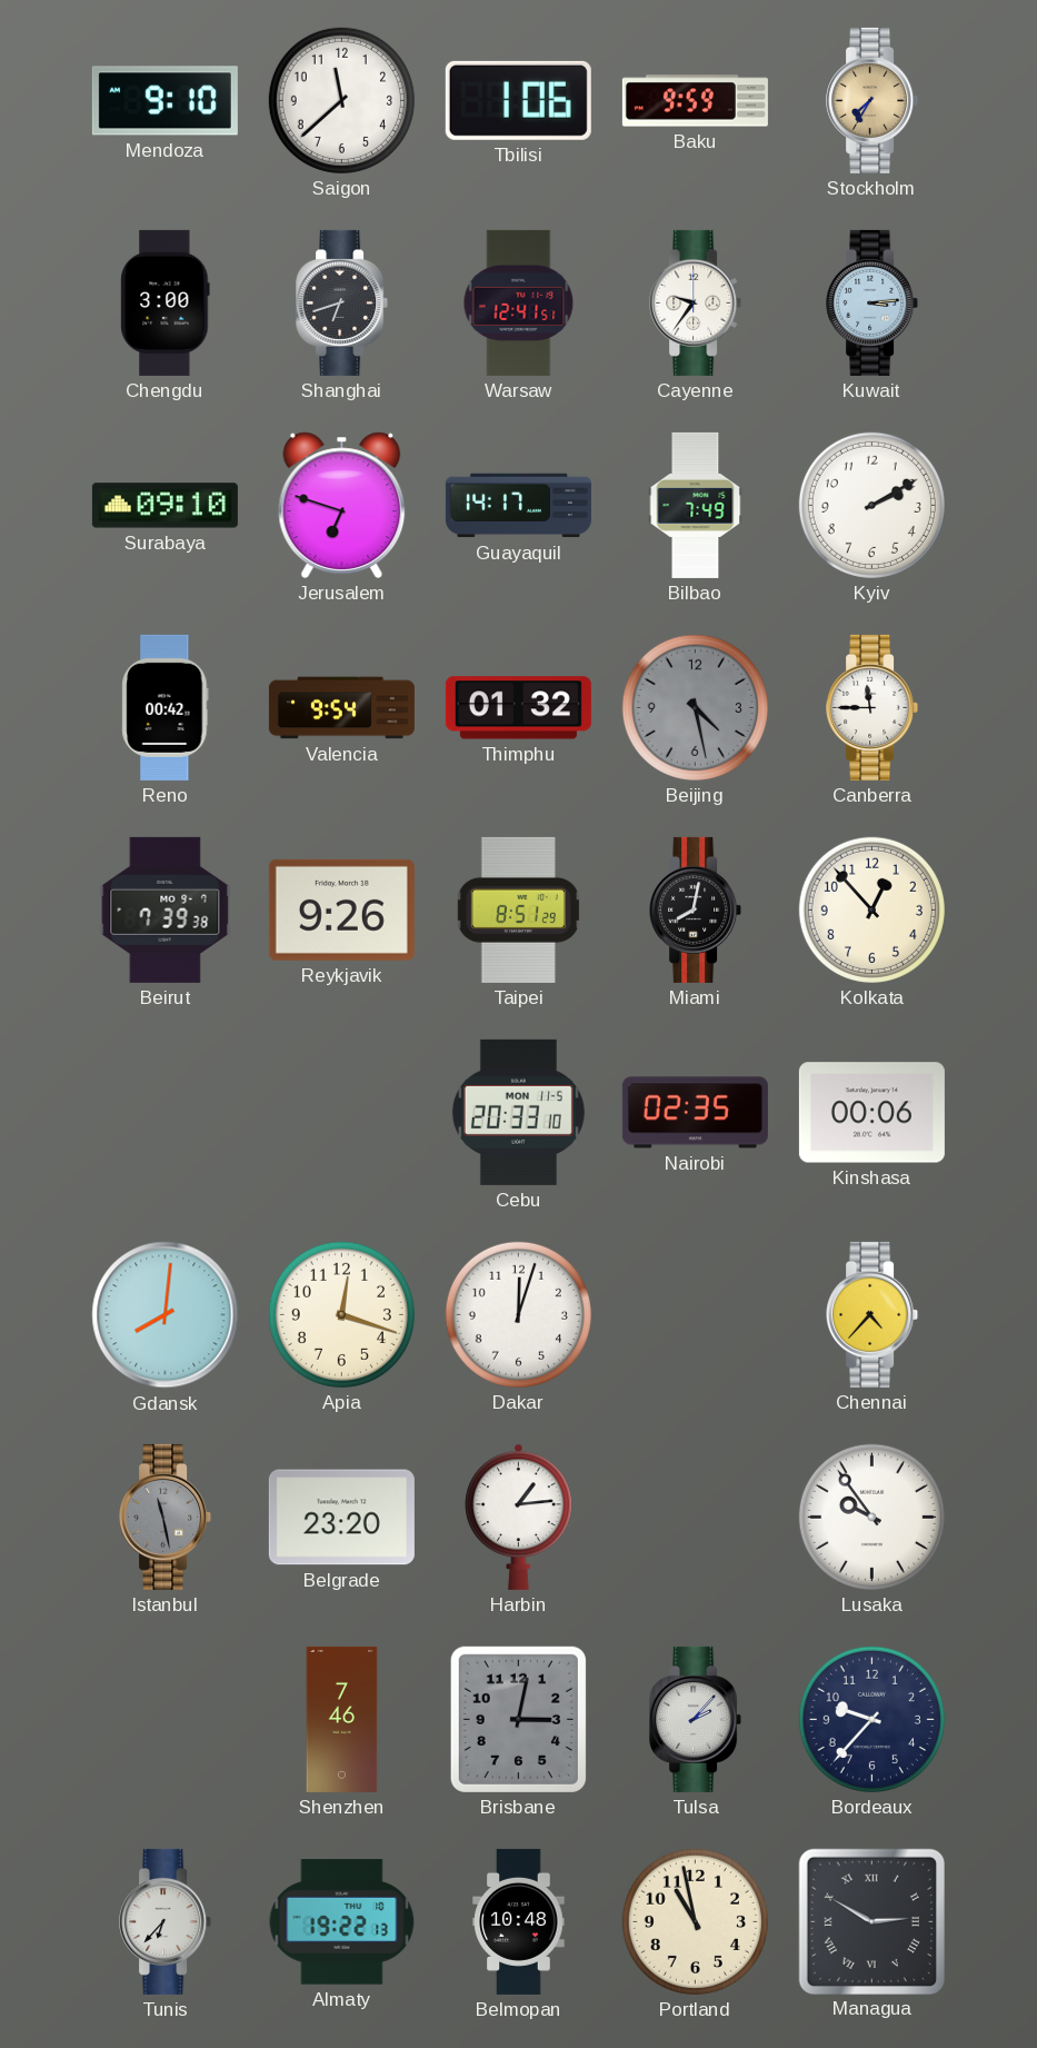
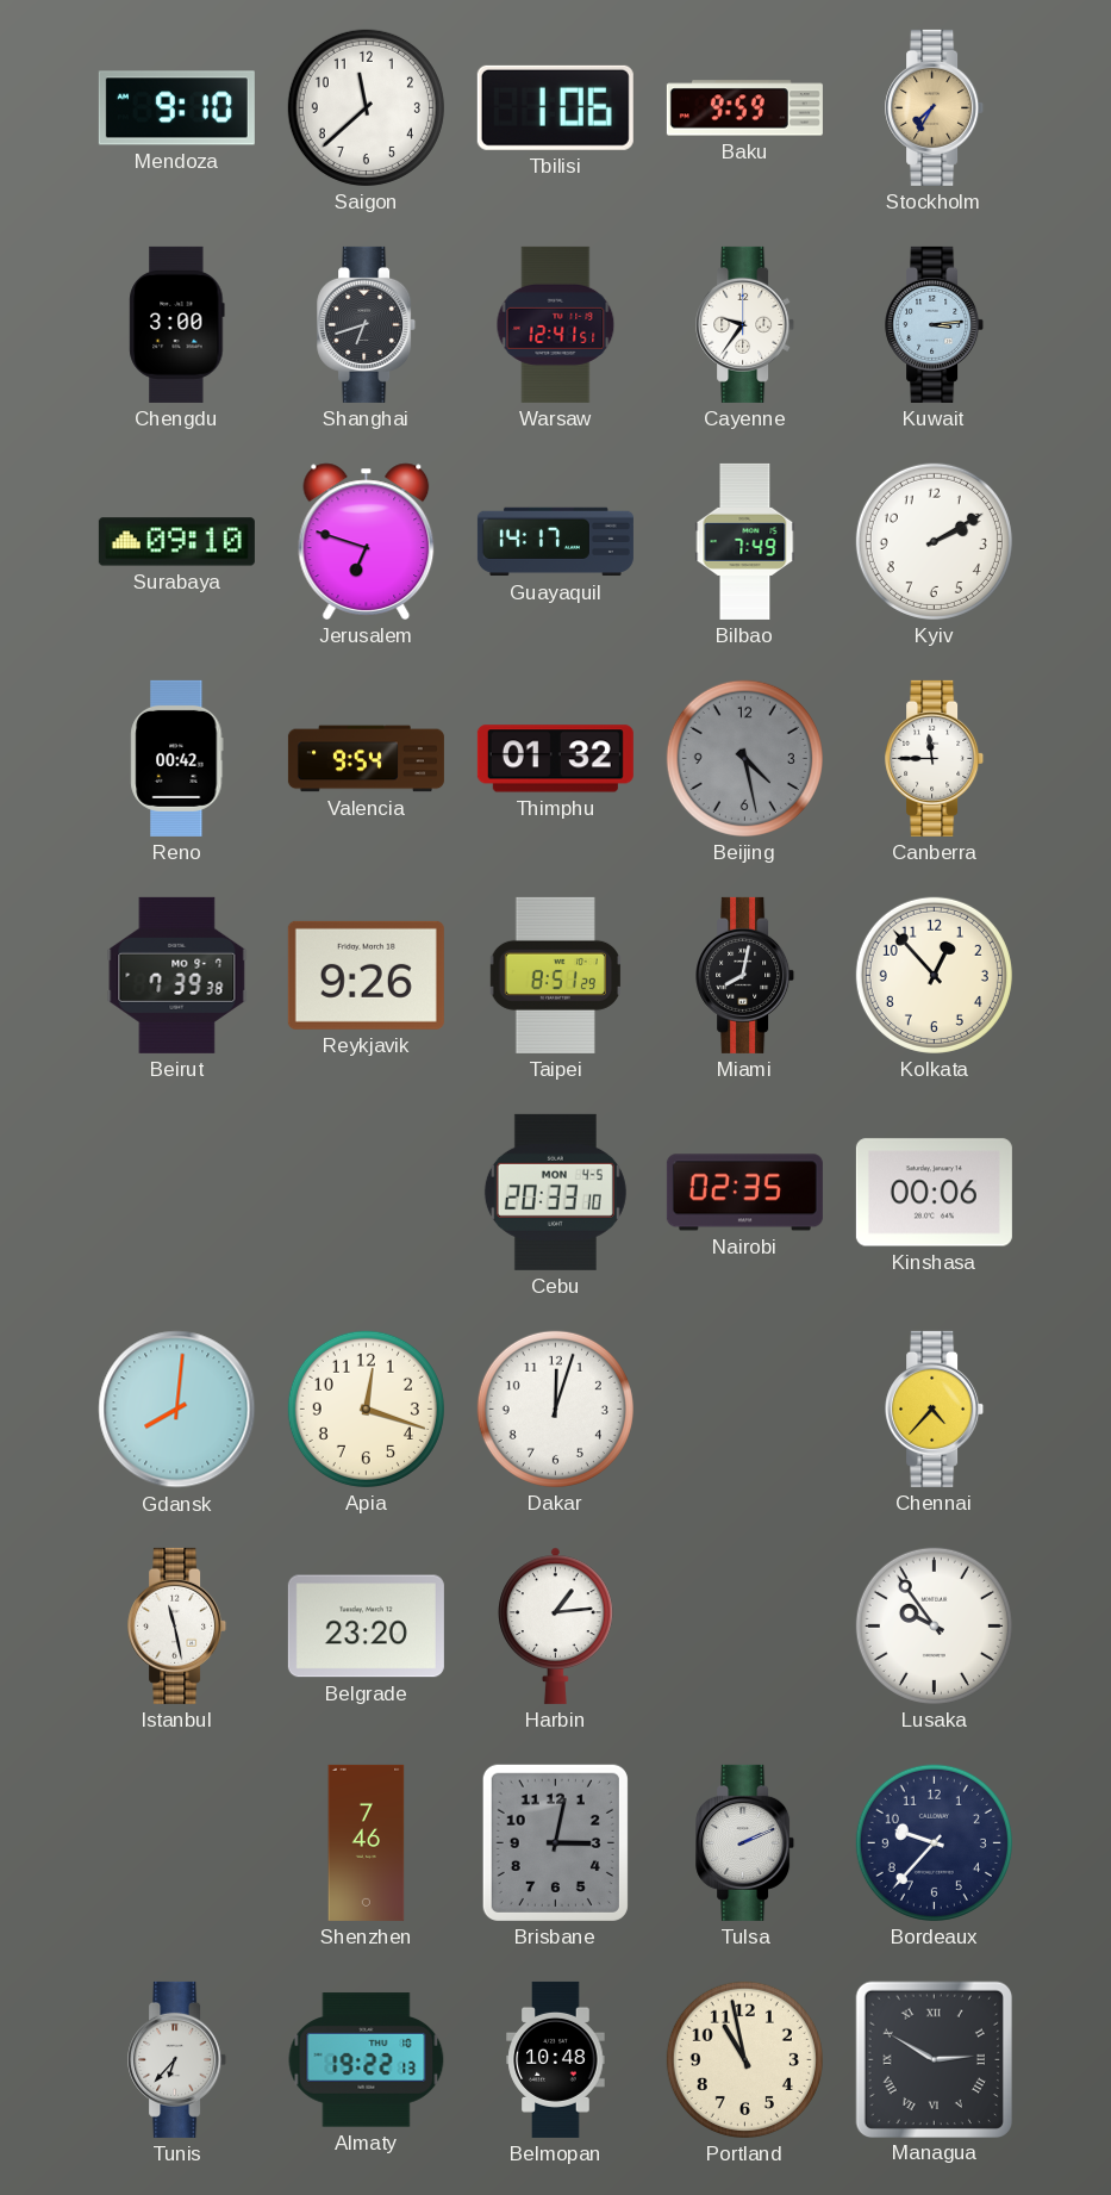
Cebu date: MON 11-5 -> MON 4-5
Istanbul dial: grey -> white
Tulsa: 2:07 -> 2:11
